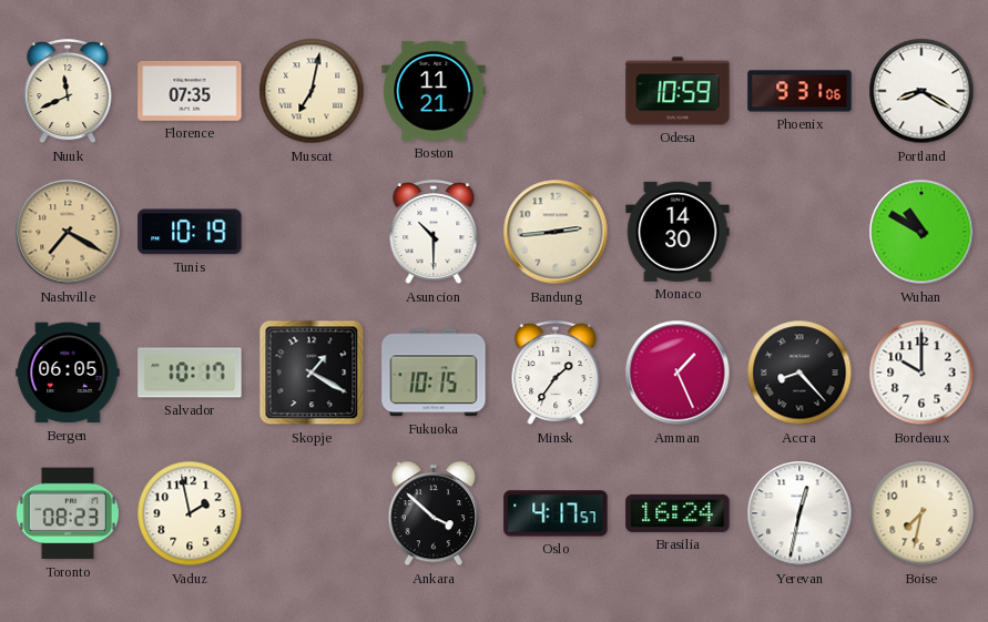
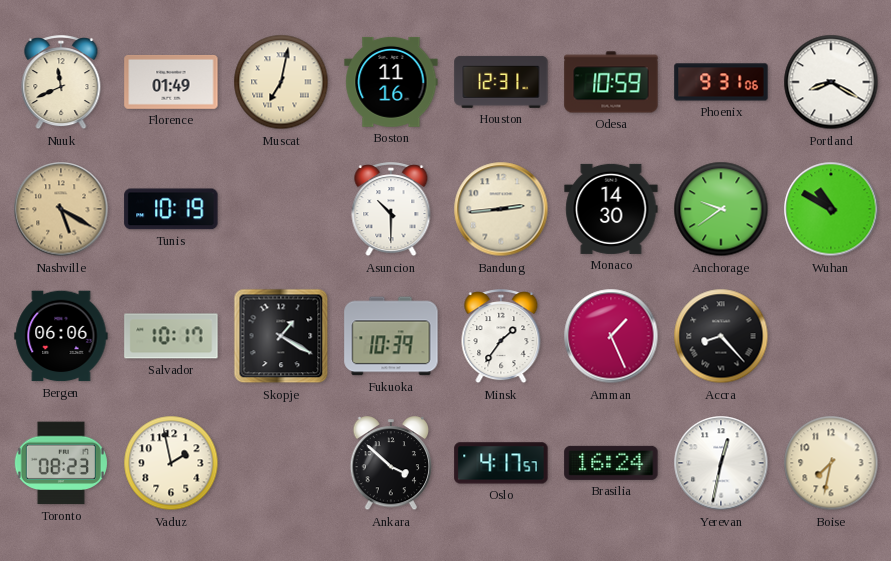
Florence: 07:35 -> 01:49
Boston: 11:21 -> 11:16
Houston: none -> 12:31
Nashville: 7:20 -> 5:20
Anchorage: none -> 9:39
Bergen: 06:05 -> 06:06
Fukuoka: 10:15 -> 10:39
Bordeaux: 10:00 -> none
